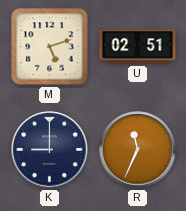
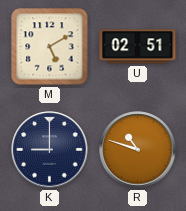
M: 5:12 -> 5:10
R: 11:34 -> 10:48
